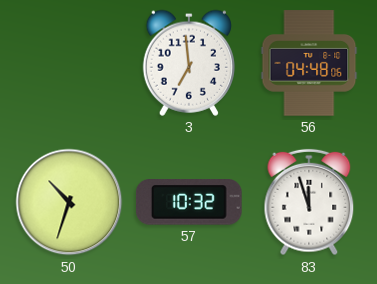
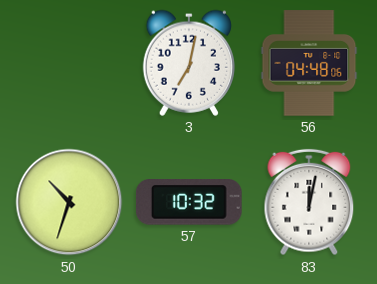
3: 6:59 -> 7:02
83: 11:57 -> 12:02
